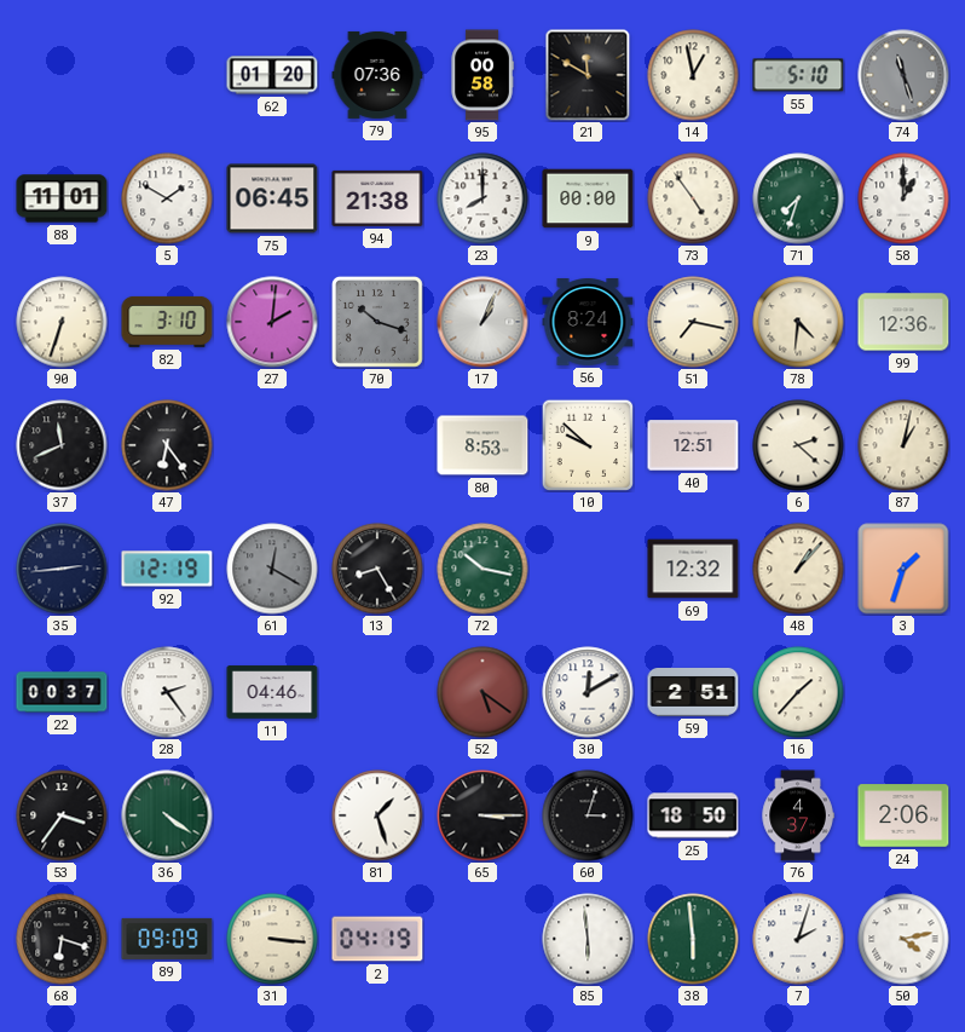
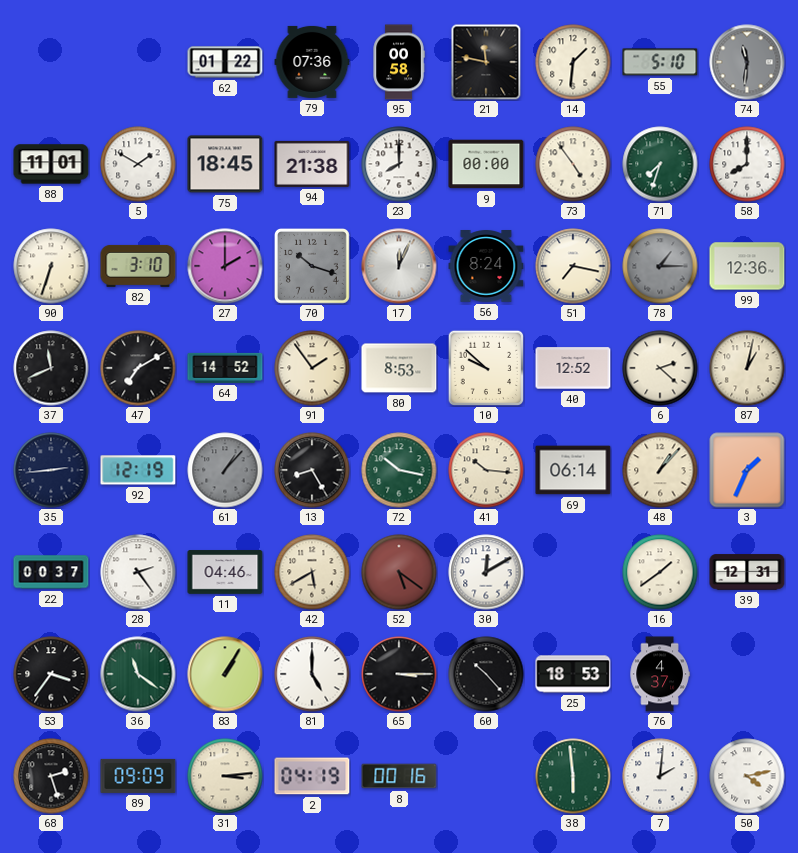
62: 01:20 -> 01:22
21: 11:50 -> 11:47
14: 12:58 -> 1:31
74: 11:27 -> 11:31
75: 06:45 -> 18:45
58: 1:00 -> 8:00
27: 2:01 -> 2:00
17: 1:04 -> 12:04
78: 4:31 -> 1:15
78 dial: cream -> grey
47: 6:24 -> 7:10
64: none -> 14:52
91: none -> 1:54
40: 12:51 -> 12:52
61: 12:20 -> 1:07
41: none -> 10:16
69: 12:32 -> 06:14
3: 1:33 -> 1:34
42: none -> 5:40
59: 2:51 -> none
16: 1:37 -> 1:39
39: none -> 12:31
36: 4:21 -> 11:21
83: none -> 1:05
81: 1:27 -> 5:00
60: 3:03 -> 10:23
25: 18:50 -> 18:53
24: 2:06 -> none
68: 6:18 -> 2:27
31: 3:16 -> 3:14
8: none -> 00:16
85: 5:59 -> none
7: 2:03 -> 2:01
